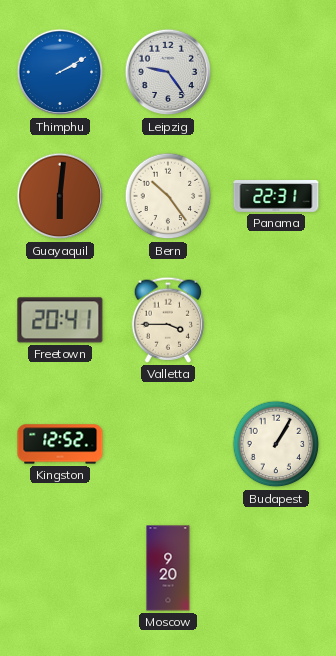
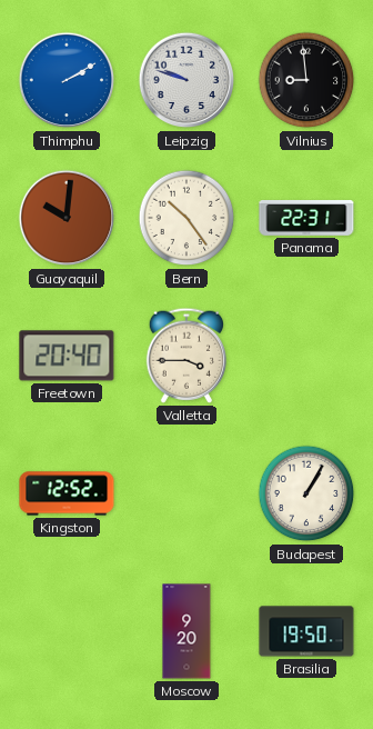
Leipzig: 9:24 -> 9:48
Vilnius: none -> 8:59
Guayaquil: 6:01 -> 10:01
Freetown: 20:41 -> 20:40
Brasilia: none -> 19:50
